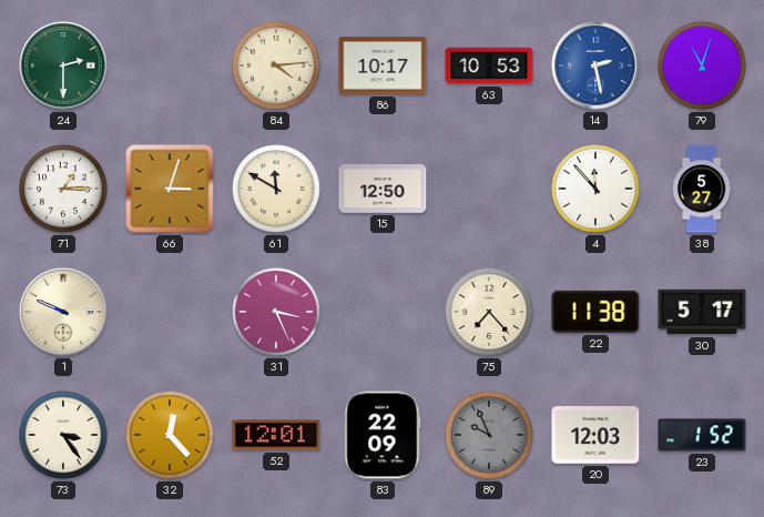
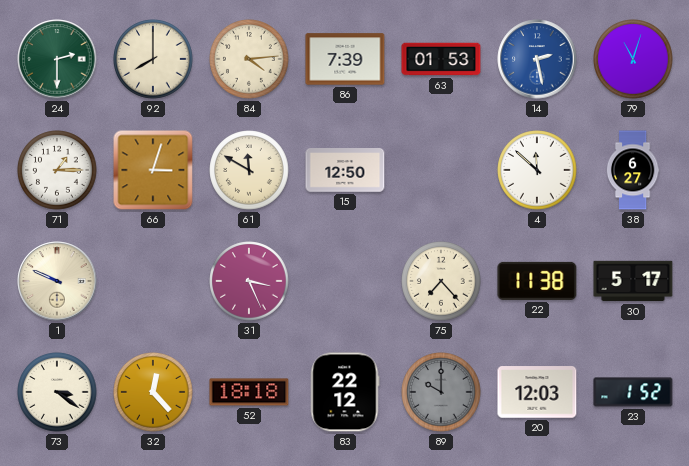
92: none -> 8:00
86: 10:17 -> 7:39
63: 10:53 -> 01:53
4: 11:53 -> 11:52
38: 5:27 -> 6:27
73: 3:24 -> 3:21
52: 12:01 -> 18:18
83: 22:09 -> 22:12
89: 9:56 -> 10:00
